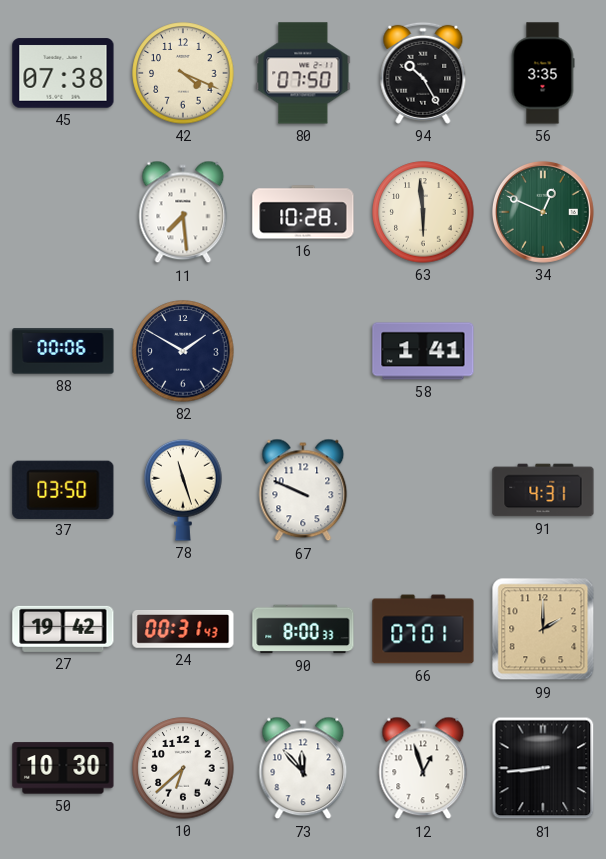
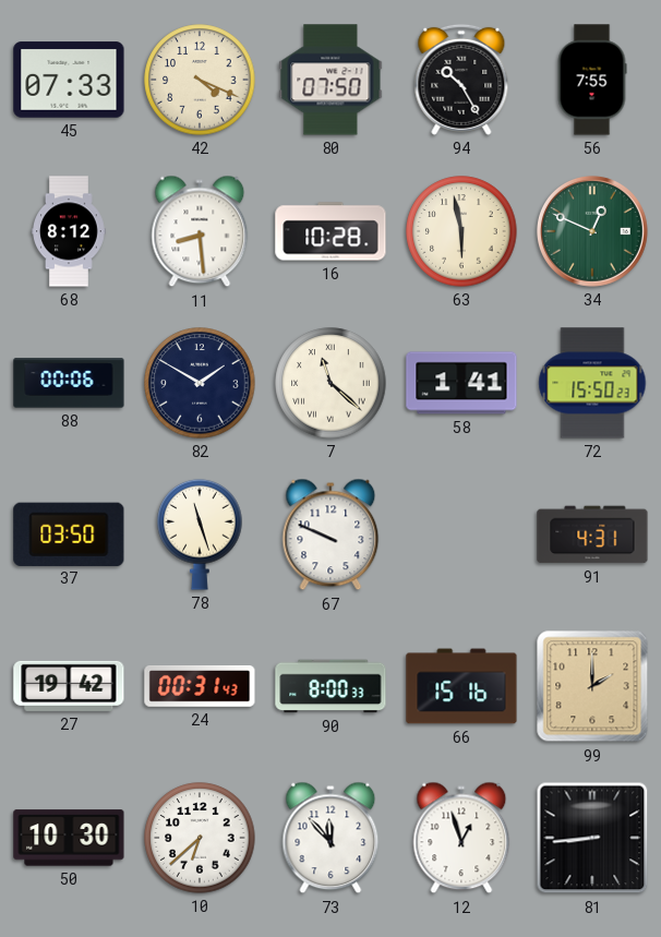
45: 07:38 -> 07:33
56: 3:35 -> 7:55
68: none -> 8:12
11: 7:29 -> 8:29
63: 5:59 -> 5:58
7: none -> 11:22
72: none -> 15:50
66: 07:01 -> 15:16
